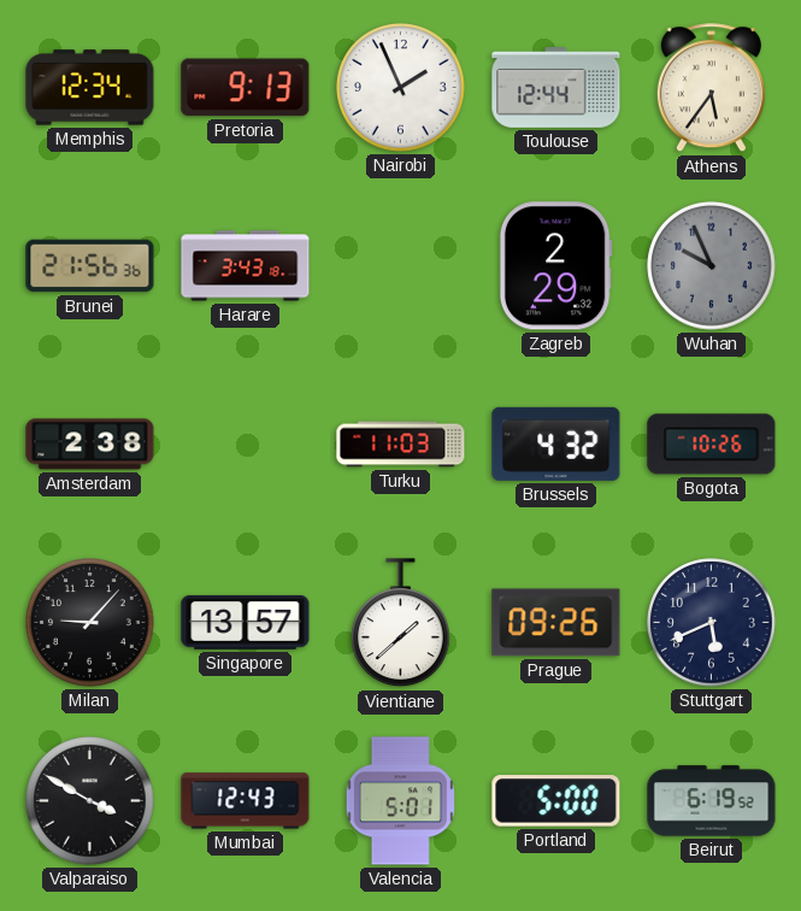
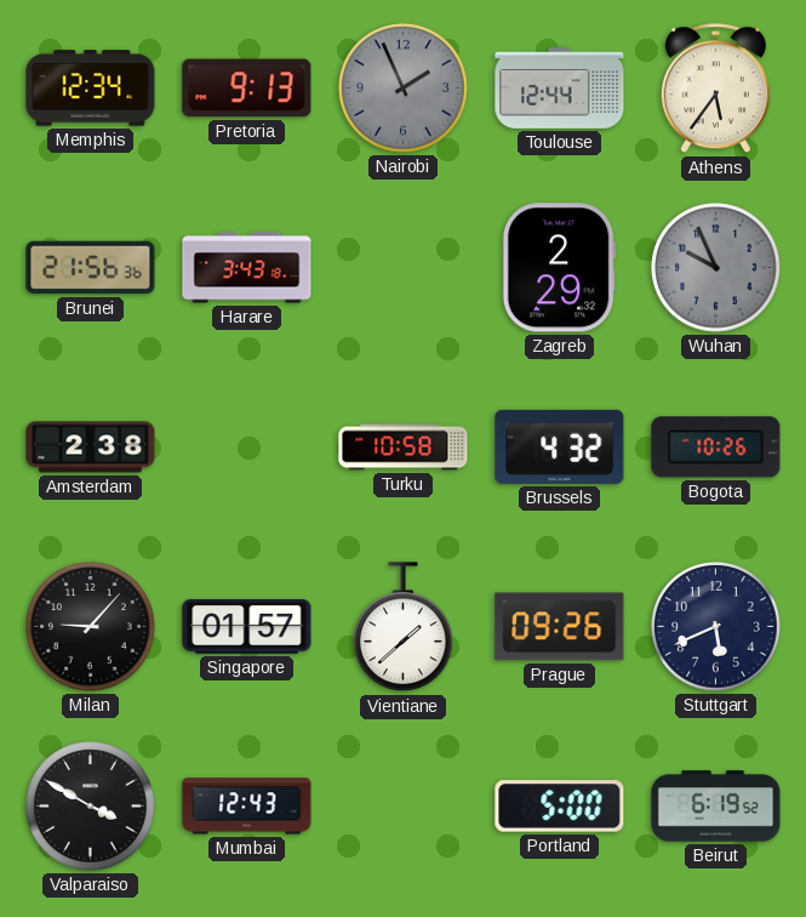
Nairobi dial: white -> grey
Turku: 11:03 -> 10:58
Singapore: 13:57 -> 01:57
Valencia: 5:01 -> none
